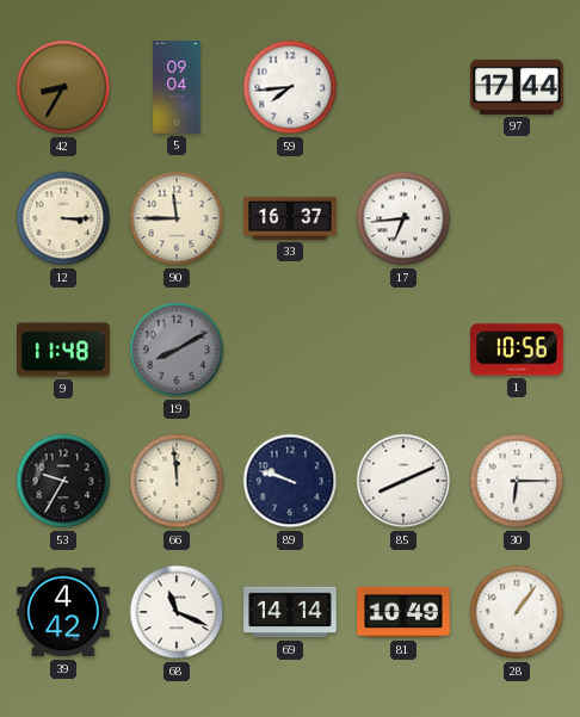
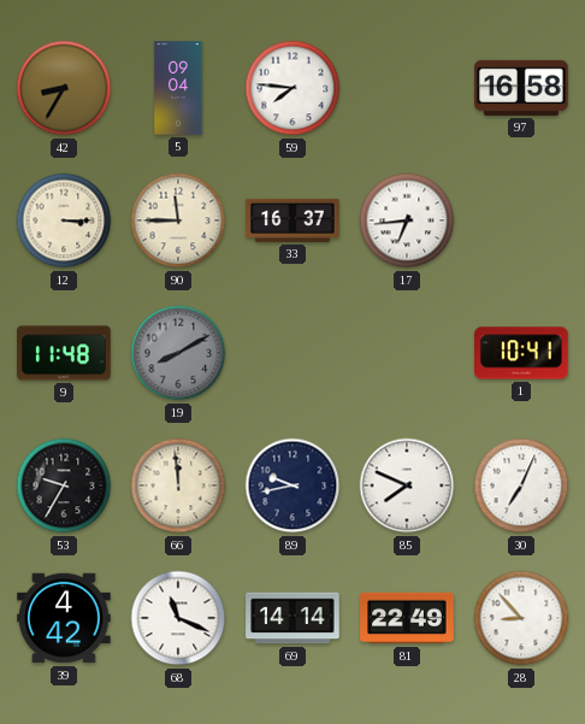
59: 7:44 -> 7:46
97: 17:44 -> 16:58
1: 10:56 -> 10:41
89: 9:48 -> 9:43
85: 8:11 -> 7:49
30: 6:15 -> 7:04
81: 10:49 -> 22:49
28: 1:06 -> 8:53
